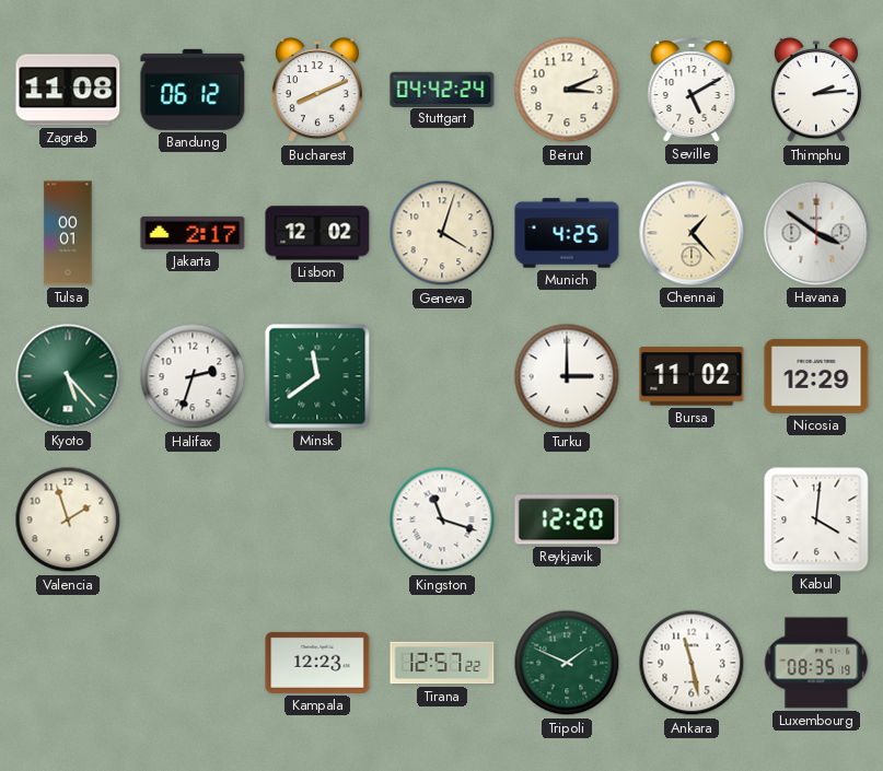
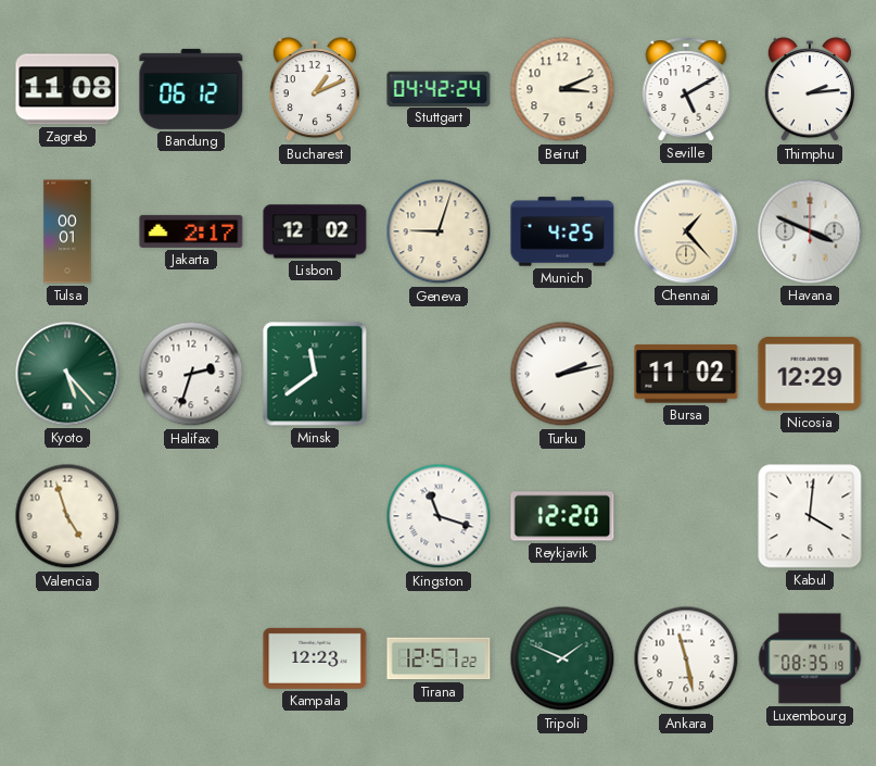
Bucharest: 8:11 -> 1:11
Geneva: 4:03 -> 9:03
Havana: 3:51 -> 3:49
Turku: 3:00 -> 2:13
Valencia: 1:57 -> 4:57
